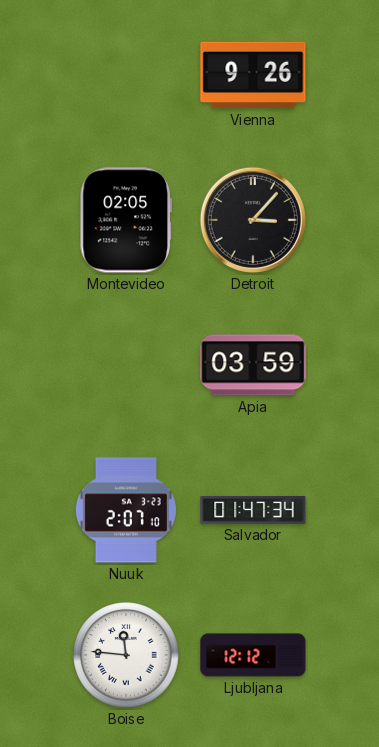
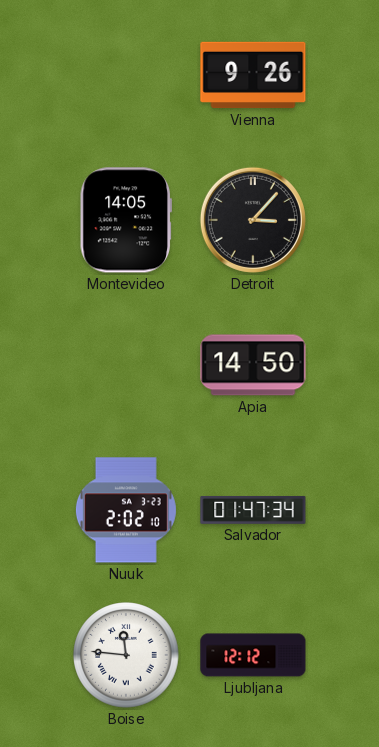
Montevideo: 02:05 -> 14:05
Apia: 03:59 -> 14:50
Nuuk: 2:07 -> 2:02
